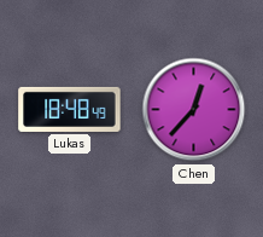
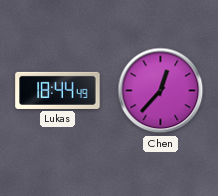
Lukas: 18:48 -> 18:44
